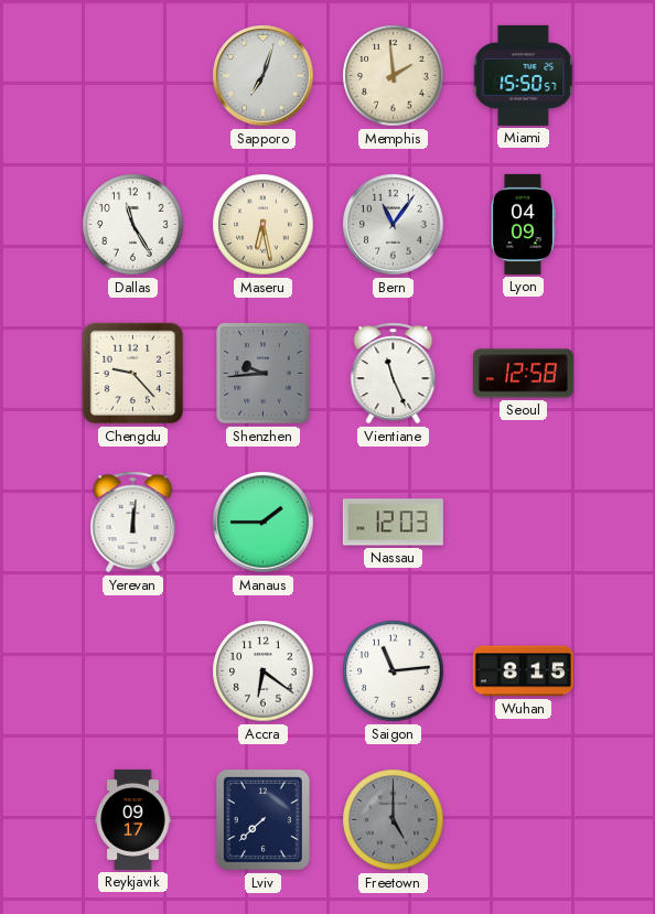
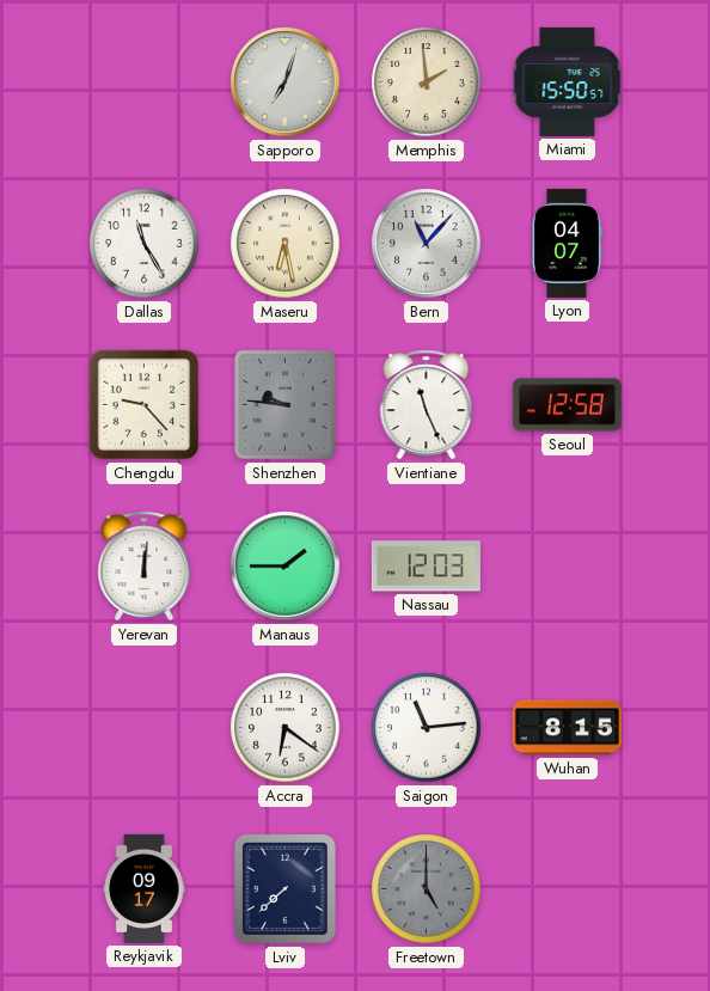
Bern: 11:06 -> 11:07
Lyon: 04:09 -> 04:07
Shenzhen: 9:44 -> 9:46
